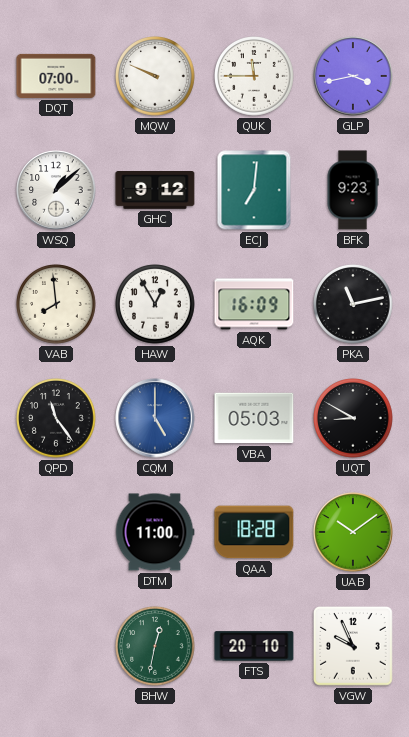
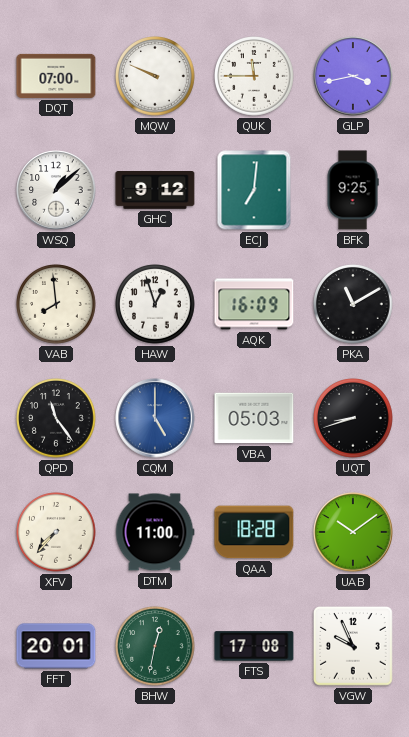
BFK: 9:23 -> 9:25
HAW: 12:55 -> 12:57
PKA: 11:13 -> 11:10
UQT: 8:50 -> 8:42
XFV: none -> 7:37
FFT: none -> 20:01
FTS: 20:10 -> 17:08
